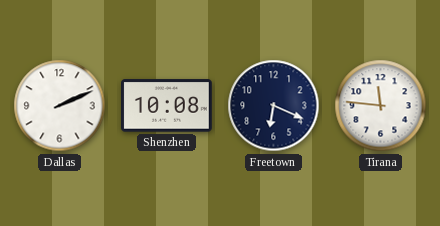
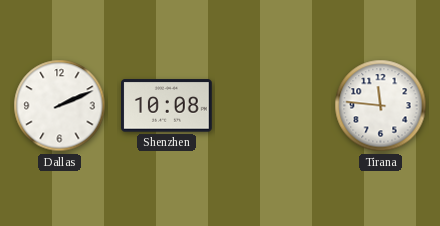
Freetown: 6:19 -> none
